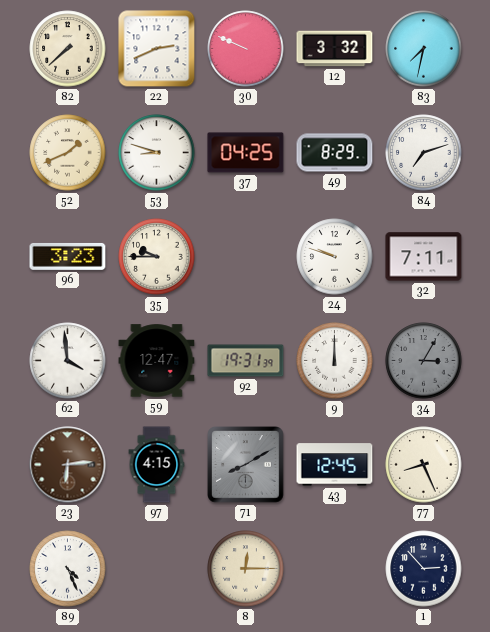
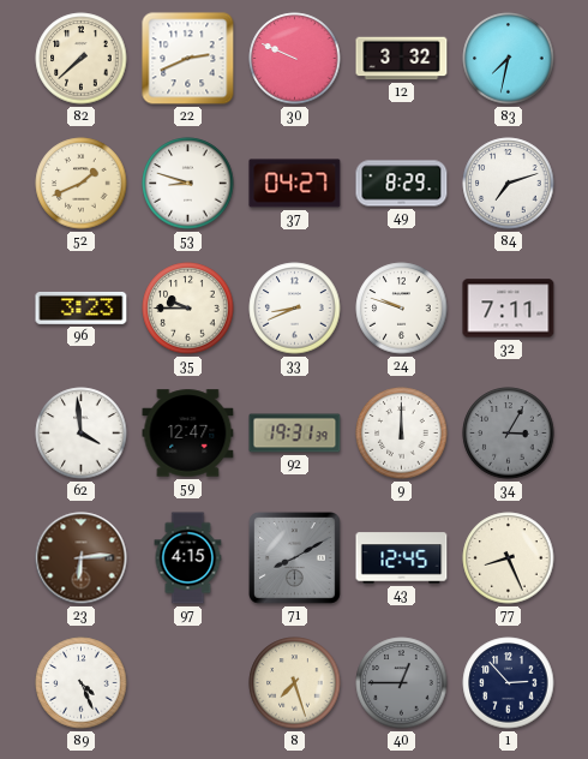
37: 04:25 -> 04:27
33: none -> 8:41
8: 12:15 -> 7:27
40: none -> 12:45
